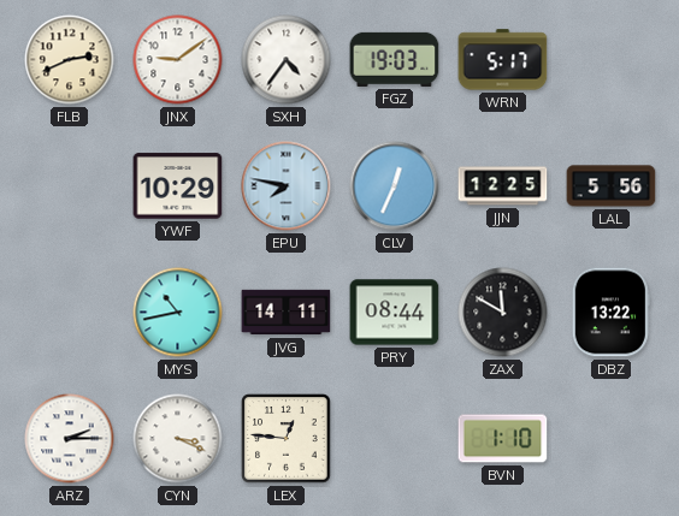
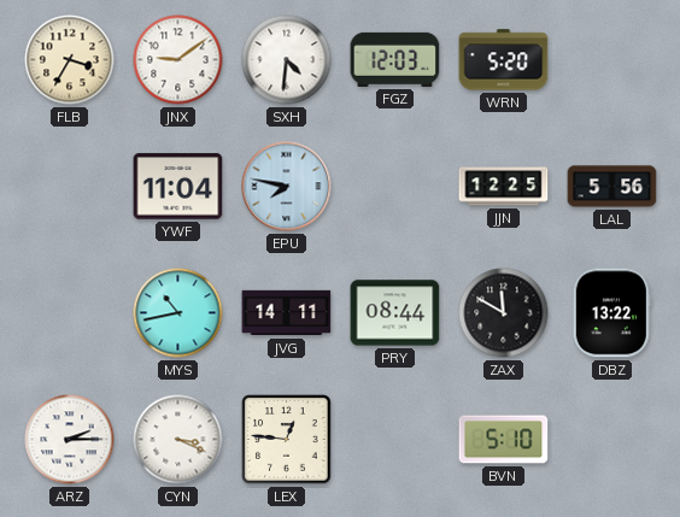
FLB: 2:41 -> 3:35
SXH: 4:36 -> 4:31
FGZ: 19:03 -> 12:03
WRN: 5:17 -> 5:20
YWF: 10:29 -> 11:04
CLV: 12:34 -> none
BVN: 1:10 -> 5:10
